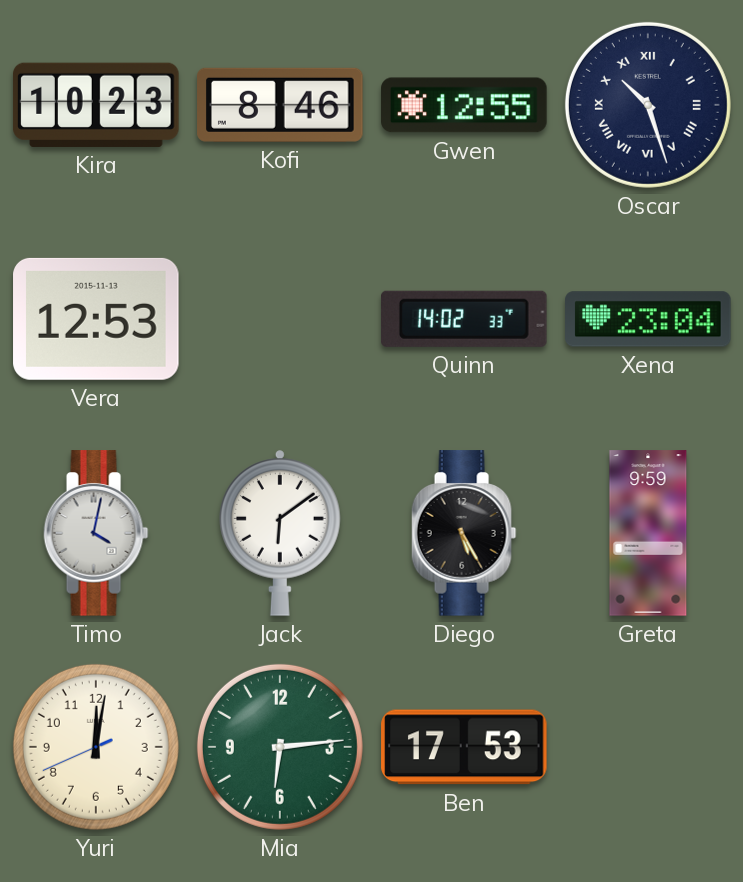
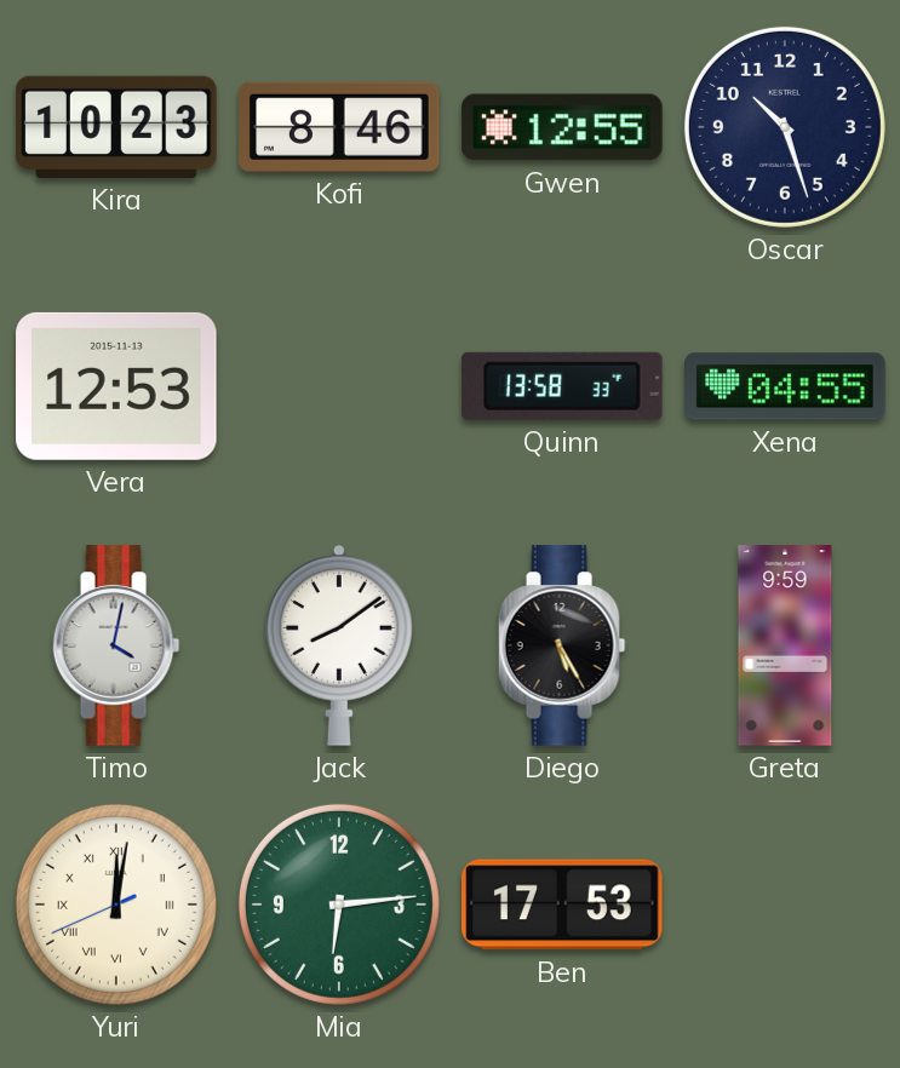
Oscar numerals: Roman -> Arabic
Quinn: 14:02 -> 13:58
Xena: 23:04 -> 04:55
Jack: 6:09 -> 8:09
Yuri numerals: Arabic -> Roman
